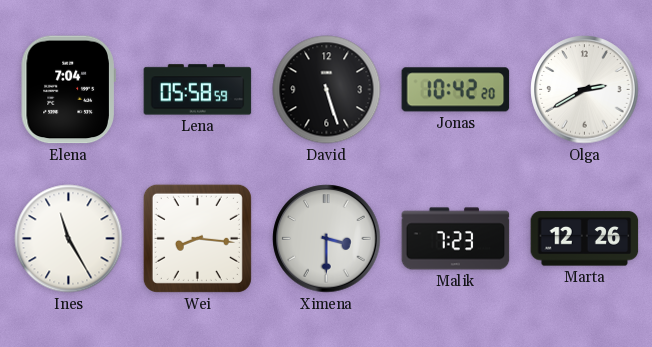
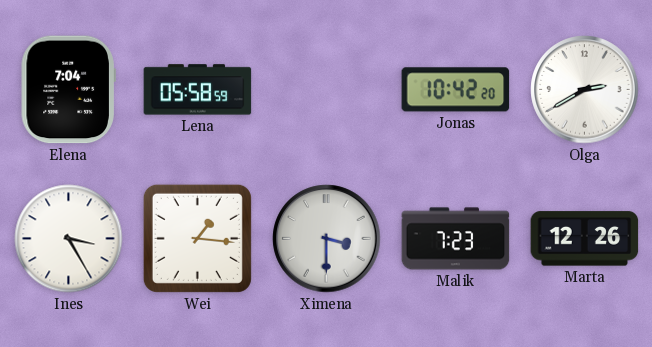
David: 5:27 -> none
Ines: 11:25 -> 3:25
Wei: 8:16 -> 1:16
